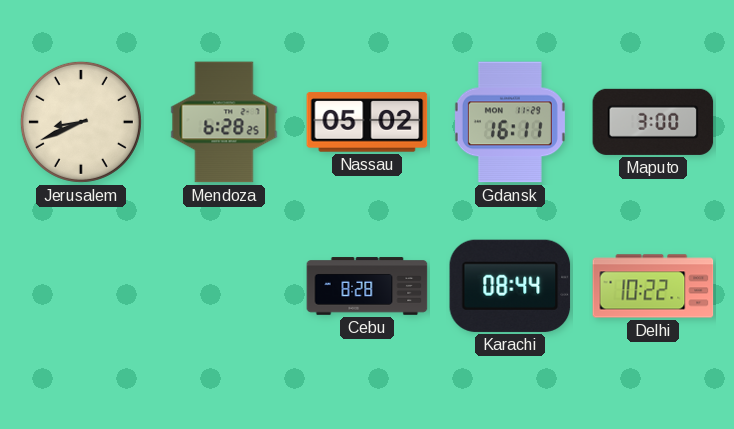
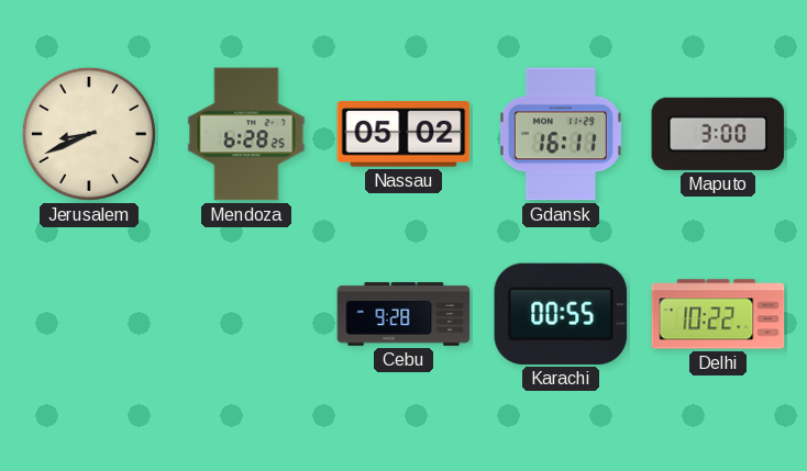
Cebu: 8:28 -> 9:28
Karachi: 08:44 -> 00:55
